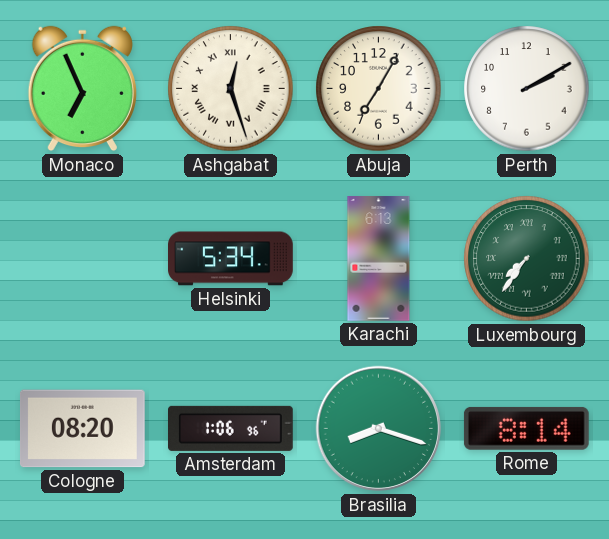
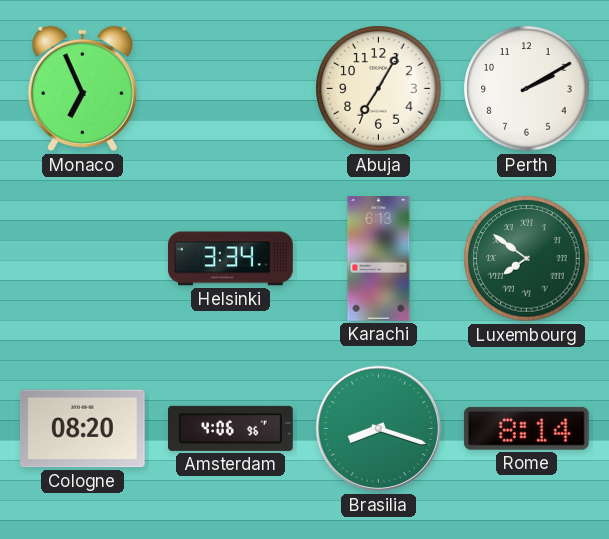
Ashgabat: 12:27 -> none
Helsinki: 5:34 -> 3:34
Luxembourg: 7:36 -> 7:51
Amsterdam: 1:06 -> 4:06
